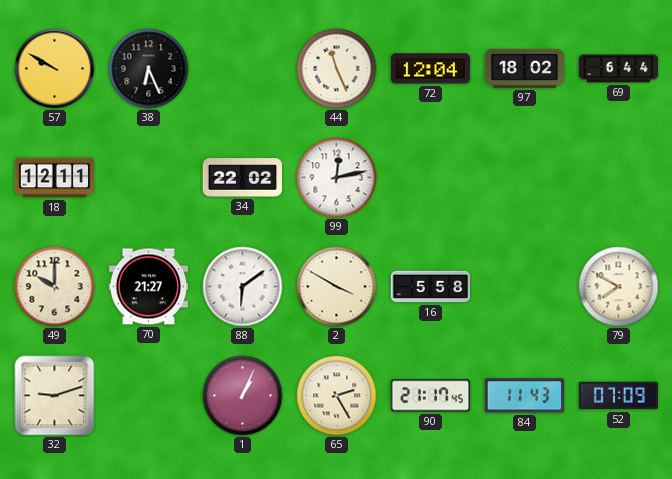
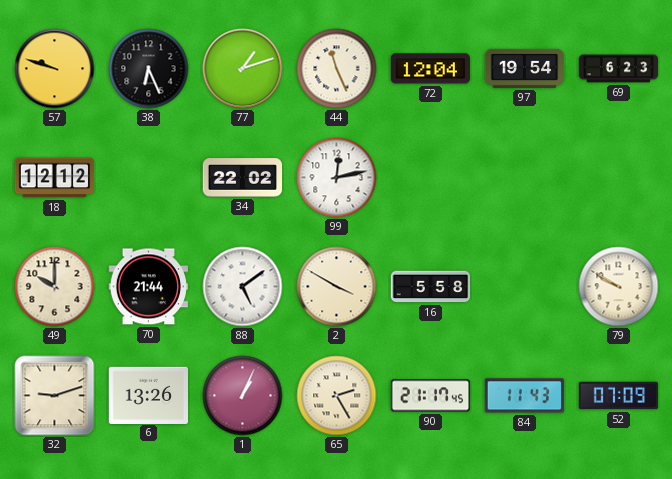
57: 9:50 -> 9:48
77: none -> 1:12
97: 18:02 -> 19:54
69: 6:44 -> 6:23
18: 12:11 -> 12:12
70: 21:27 -> 21:44
88: 6:09 -> 5:09
79: 7:50 -> 9:50
6: none -> 13:26
